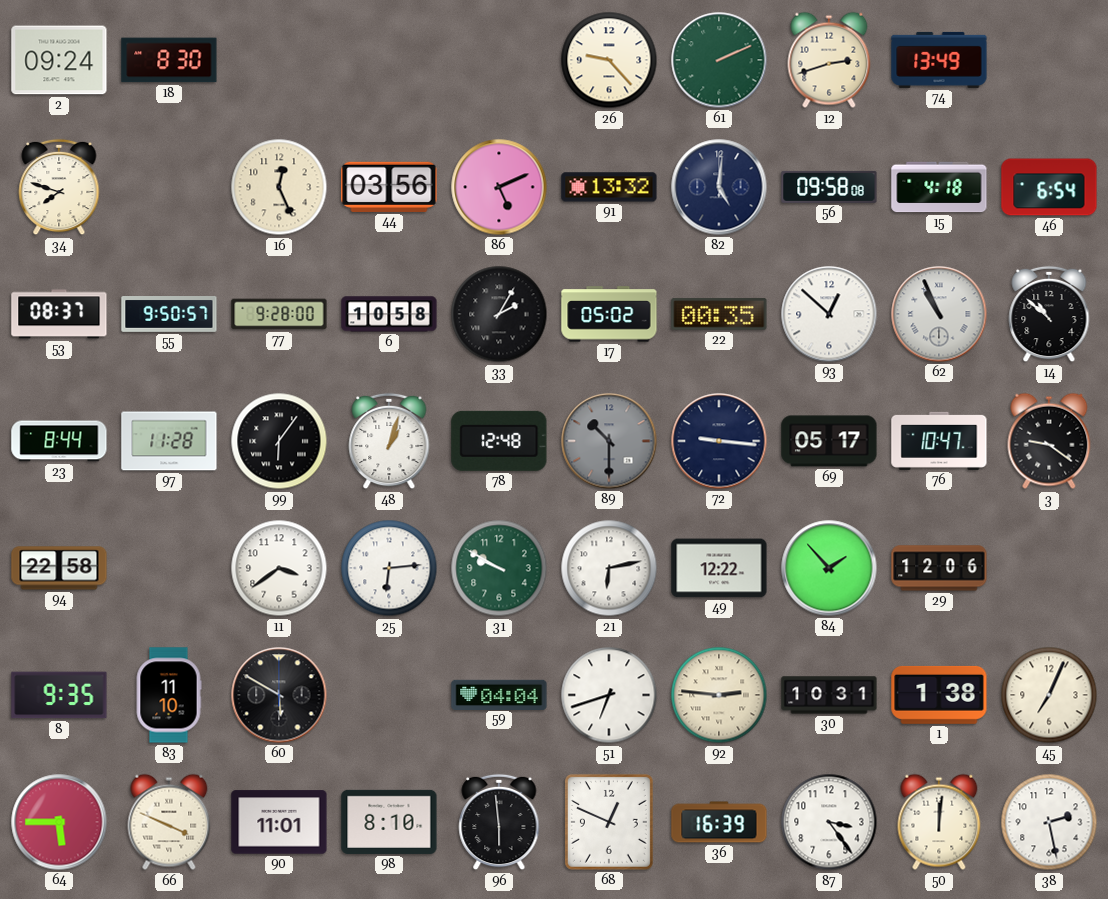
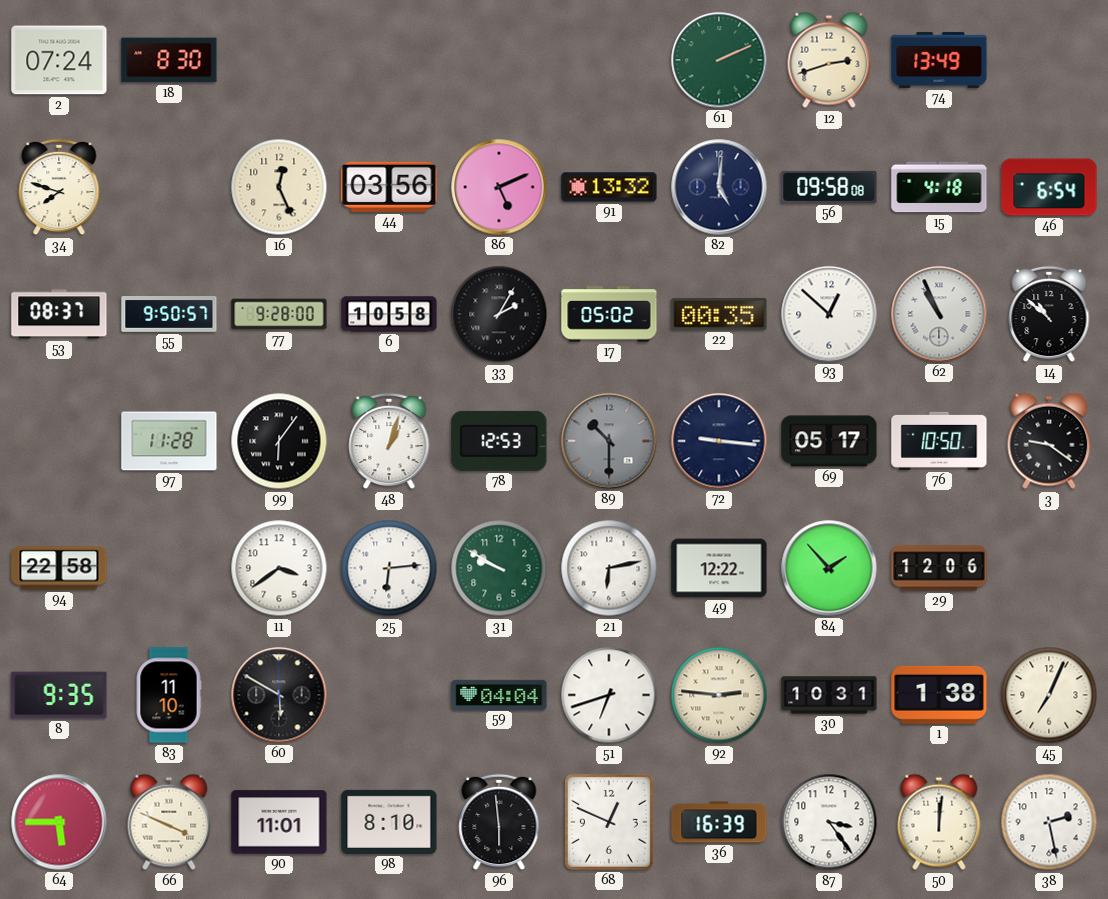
2: 09:24 -> 07:24
26: 9:23 -> none
23: 8:44 -> none
78: 12:48 -> 12:53
76: 10:47 -> 10:50
